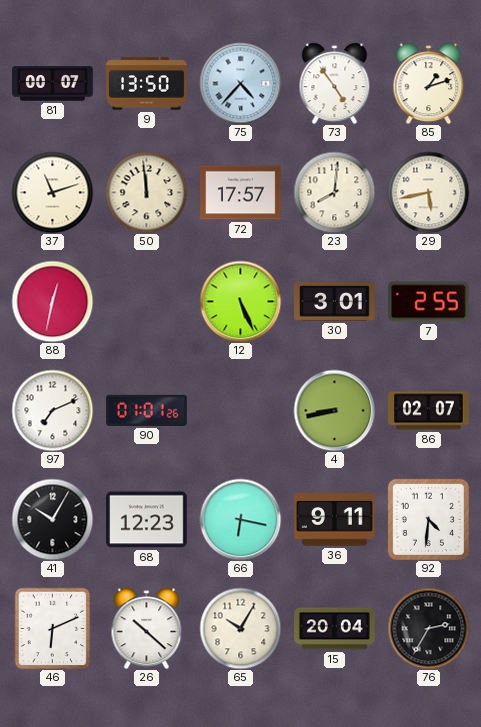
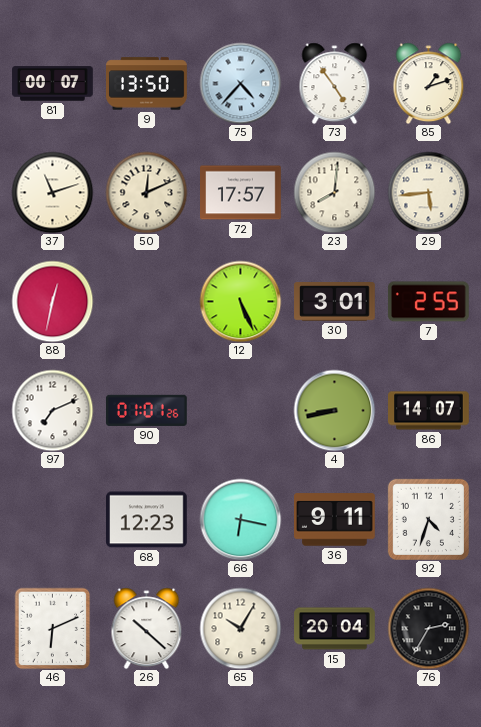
50: 11:59 -> 12:11
29: 5:43 -> 5:44
86: 02:07 -> 14:07
41: 10:05 -> none
92: 4:31 -> 4:33
